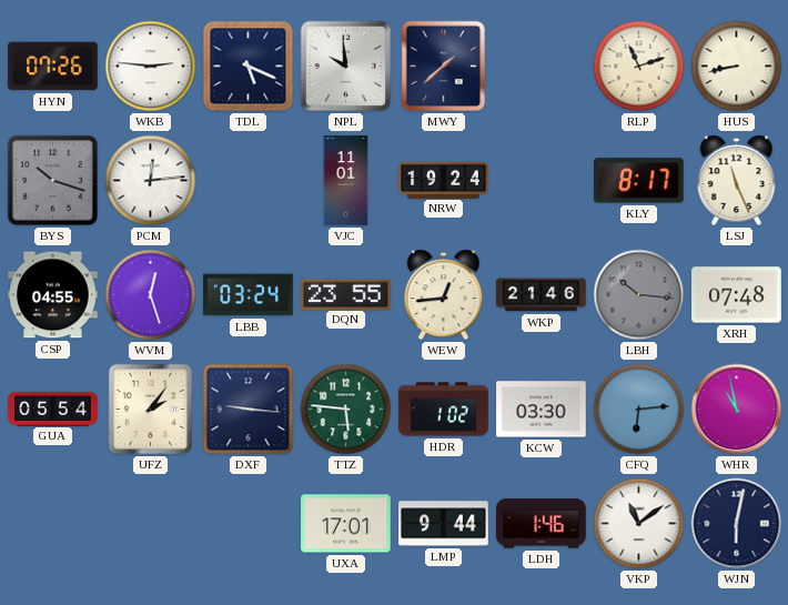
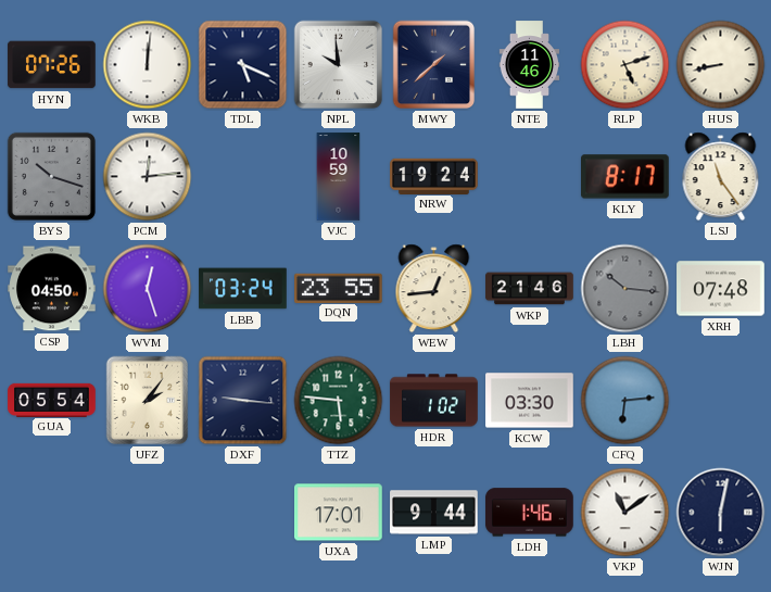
WKB: 2:46 -> 12:01
NTE: none -> 11:46
RLP: 11:12 -> 5:12
VJC: 11:01 -> 10:59
LSJ: 11:26 -> 11:24
CSP: 04:55 -> 04:50
WHR: 10:58 -> none
